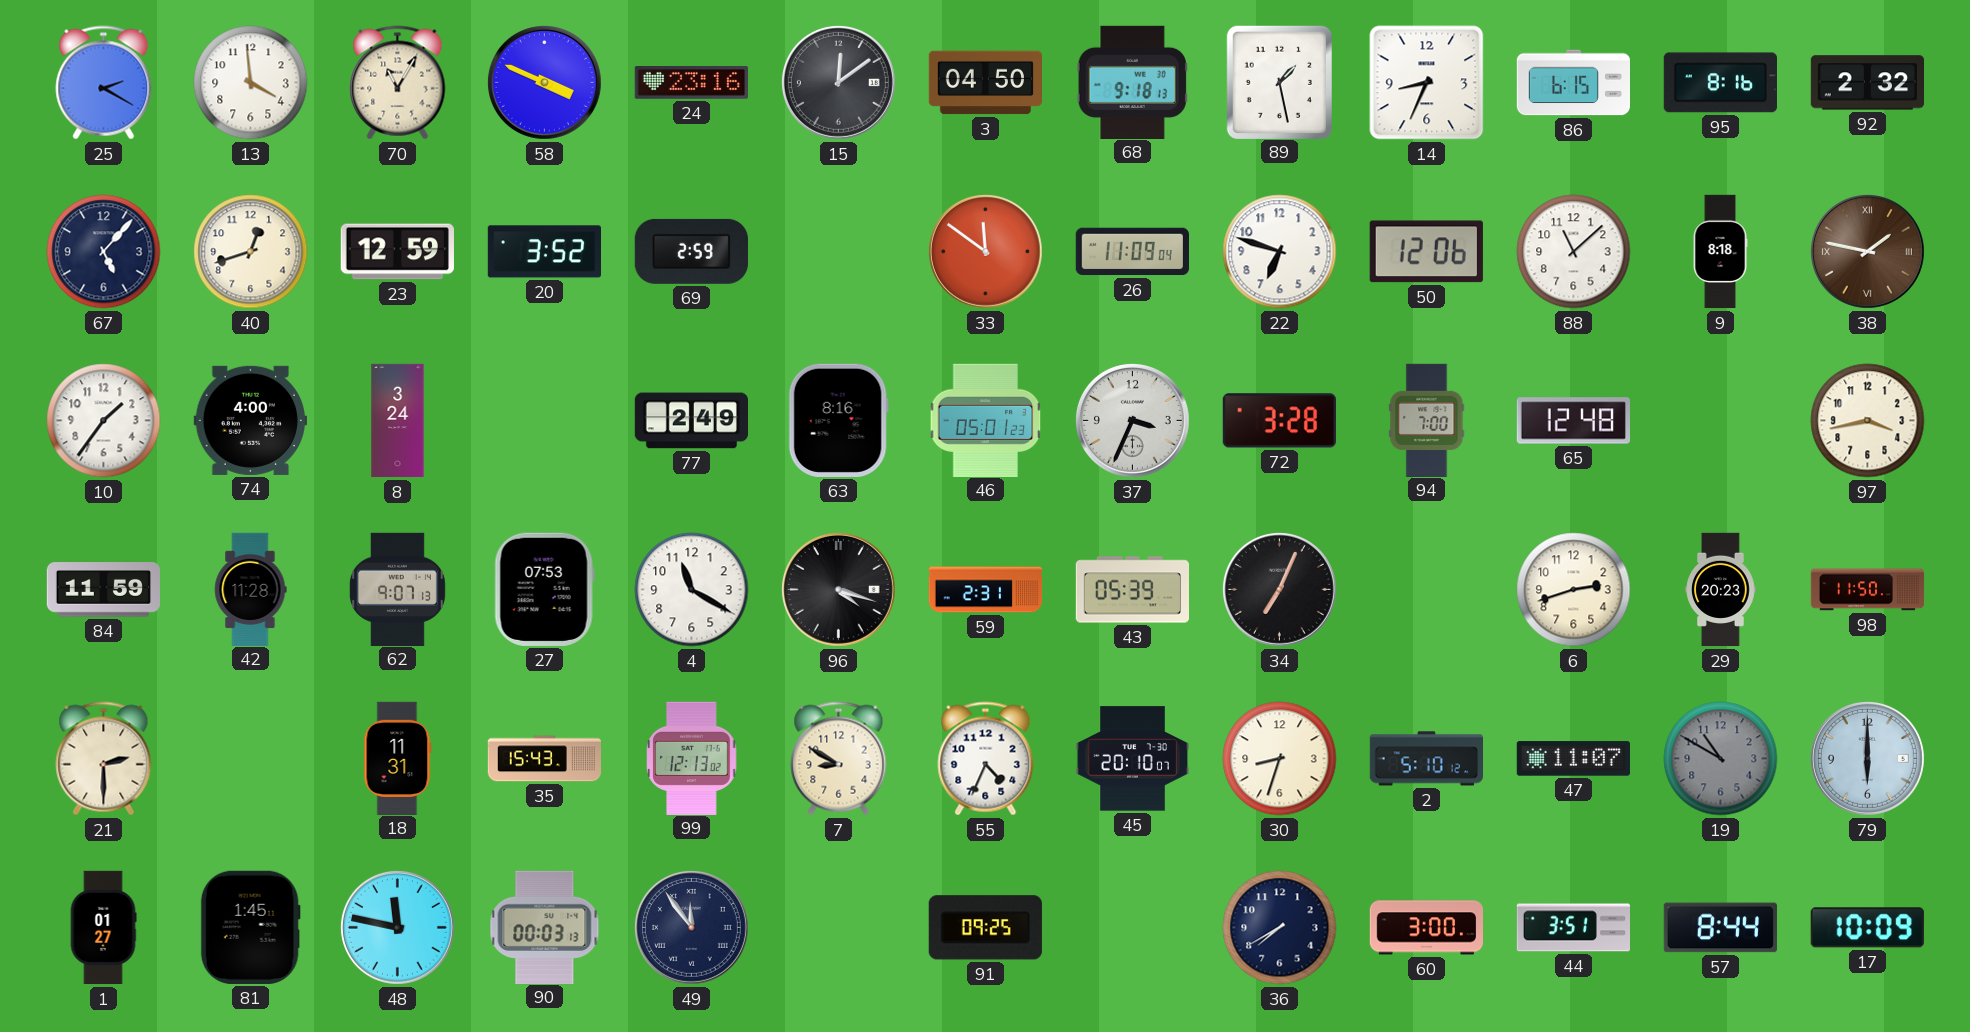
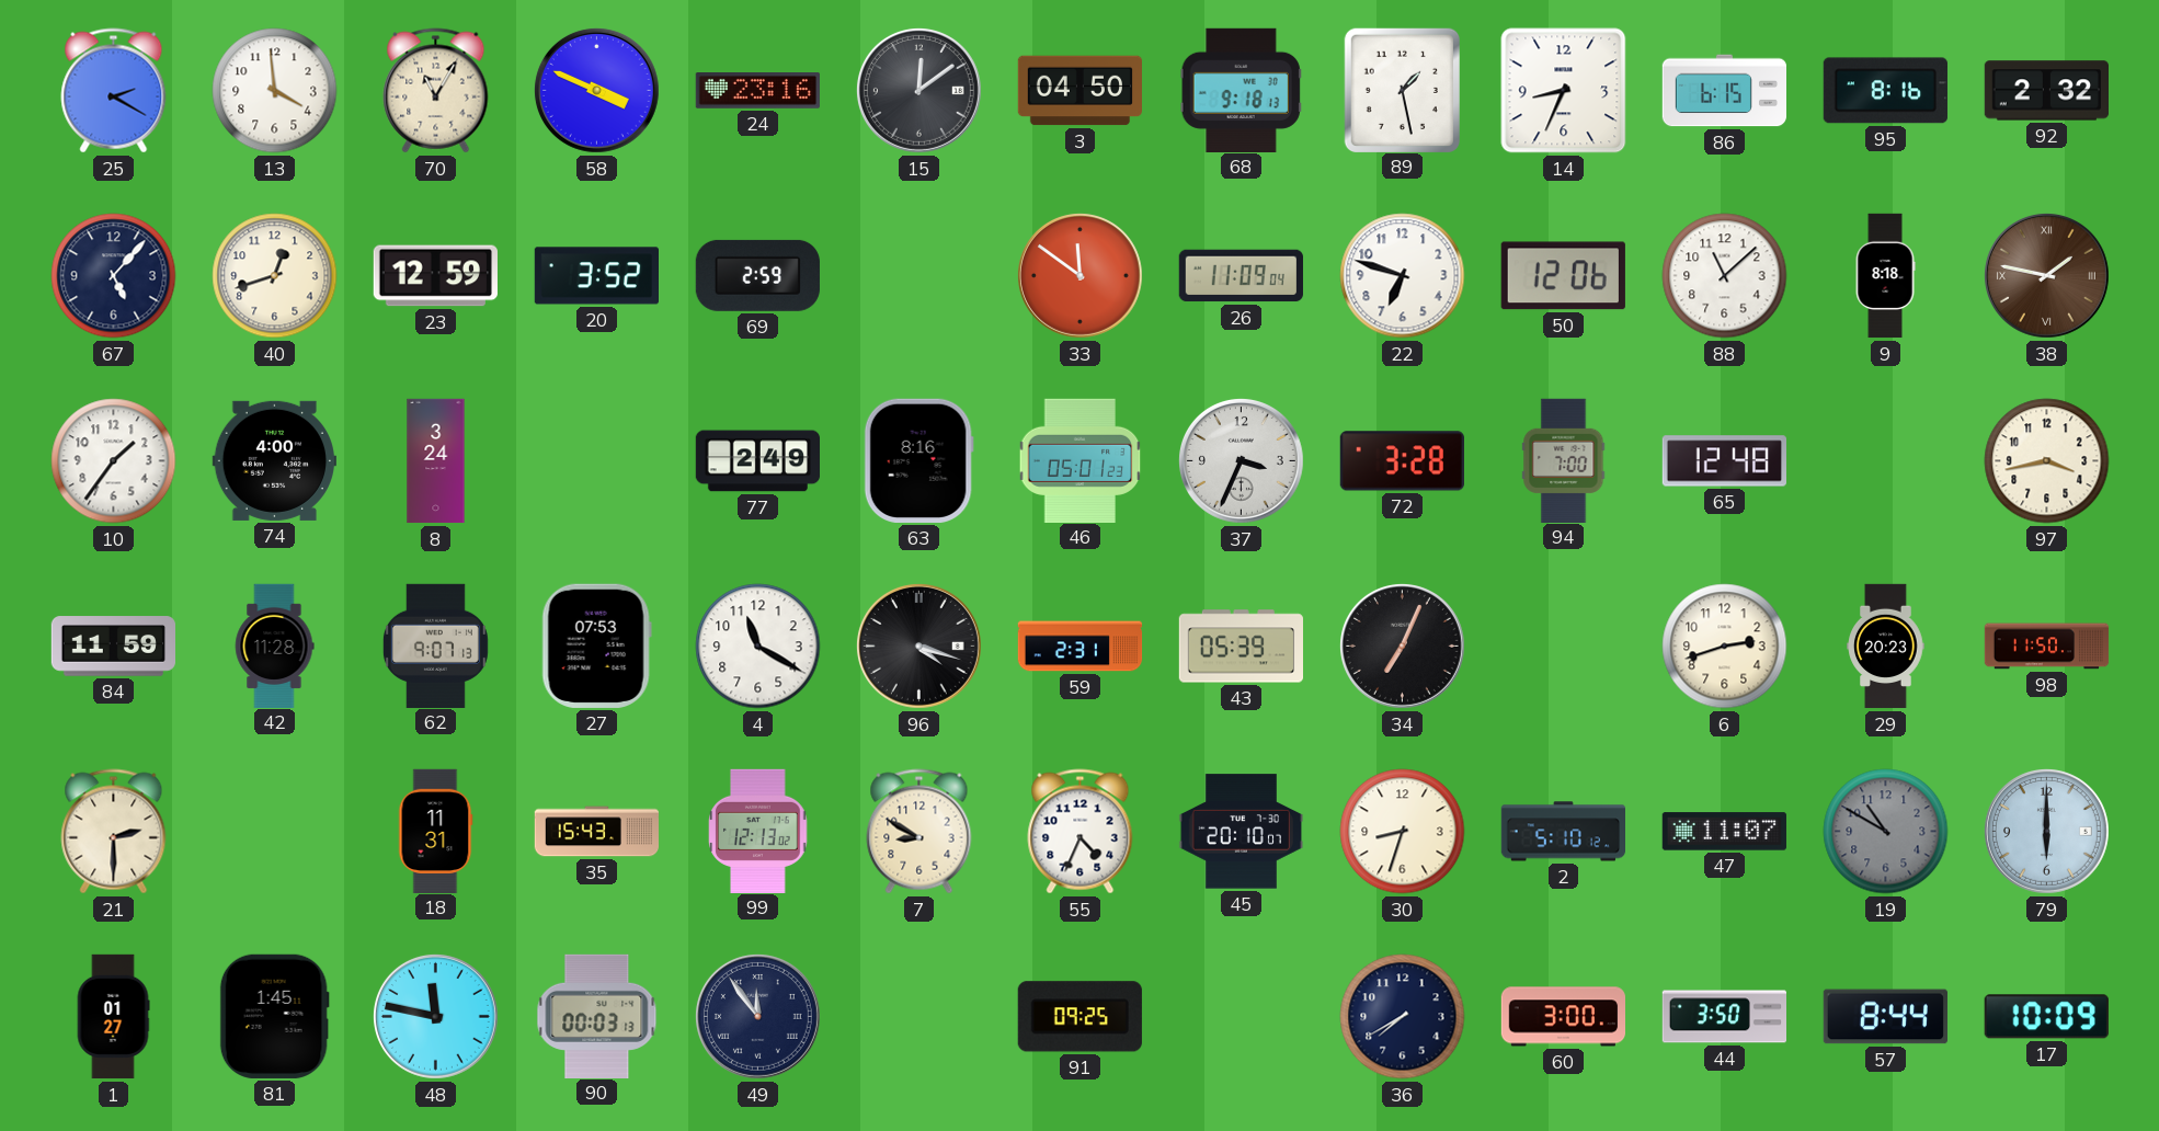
44: 3:51 -> 3:50
